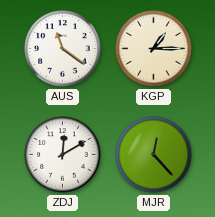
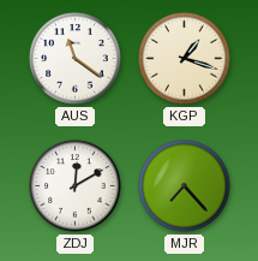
KGP: 1:15 -> 1:18
MJR: 12:23 -> 7:23
